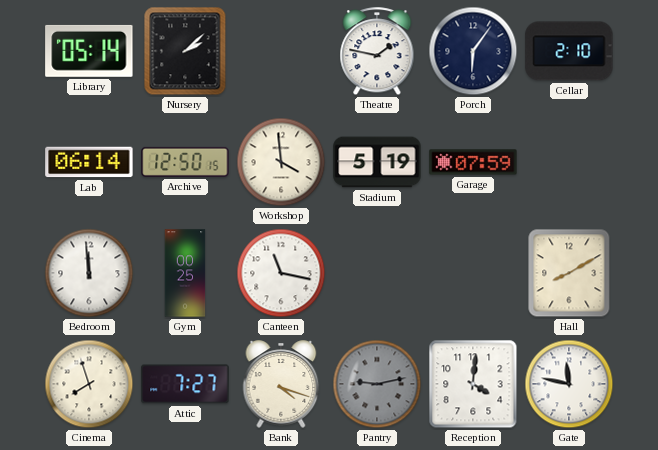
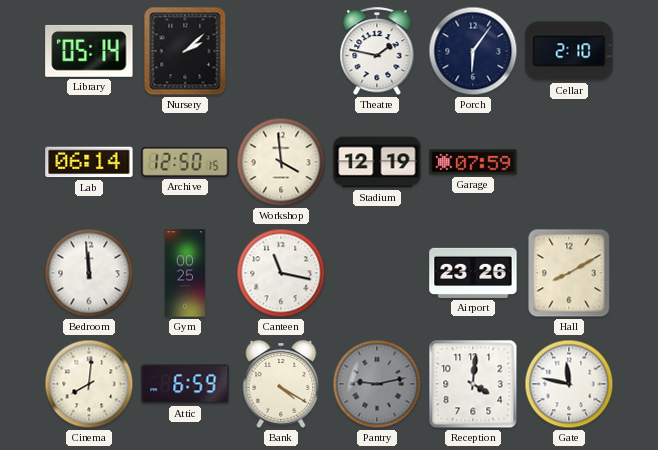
Stadium: 5:19 -> 12:19
Airport: none -> 23:26
Cinema: 7:57 -> 8:01
Attic: 7:27 -> 6:59
Bank: 4:18 -> 4:20
